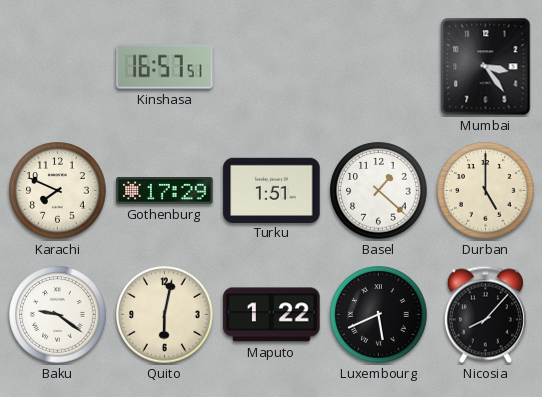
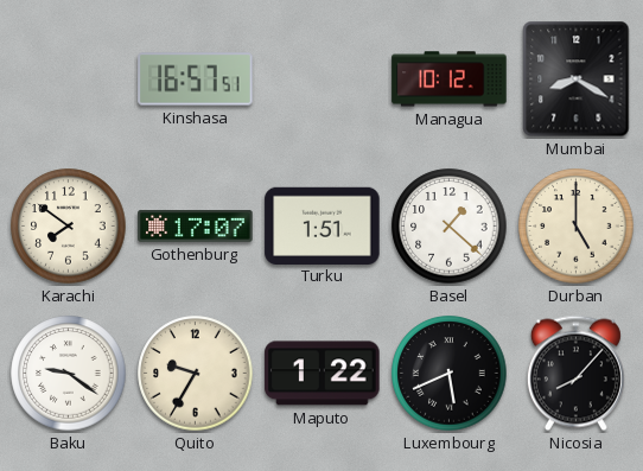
Managua: none -> 10:12
Mumbai: 3:24 -> 8:20
Karachi: 7:49 -> 7:51
Gothenburg: 17:29 -> 17:07
Quito: 6:02 -> 9:35
